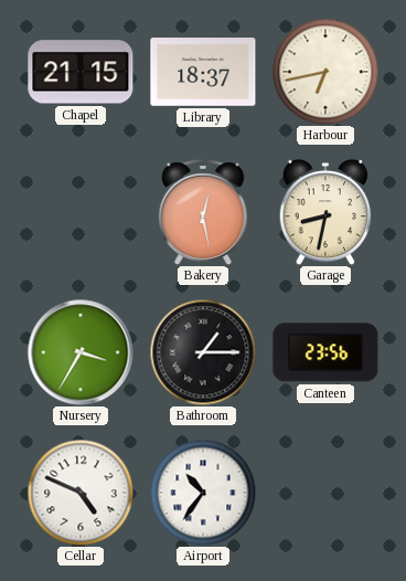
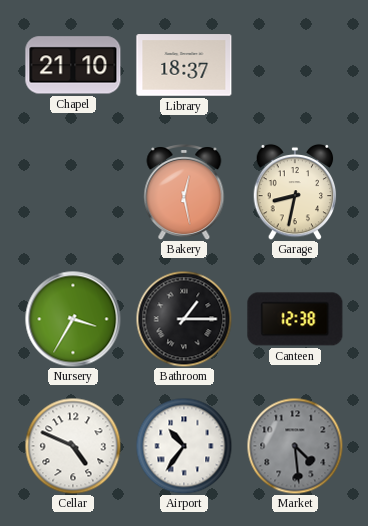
Chapel: 21:15 -> 21:10
Harbour: 6:43 -> none
Canteen: 23:56 -> 12:38
Market: none -> 4:29
